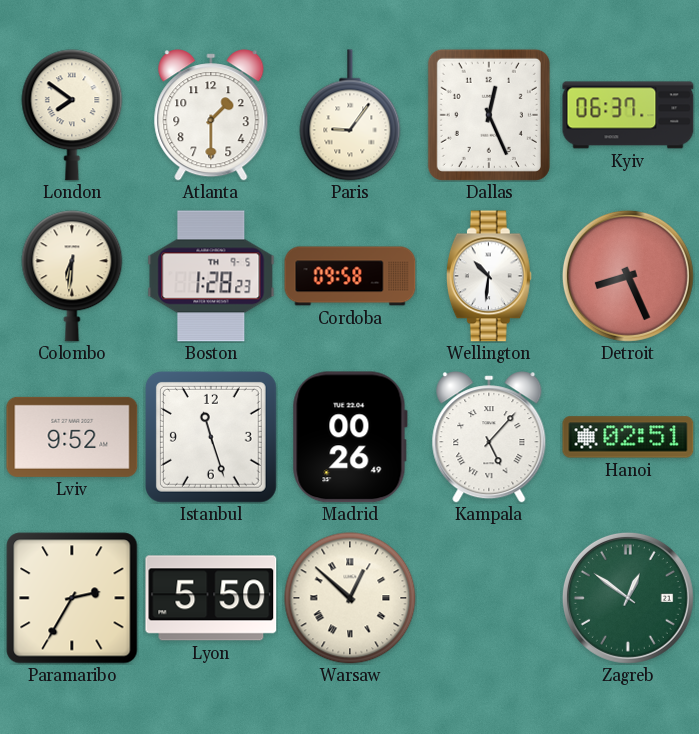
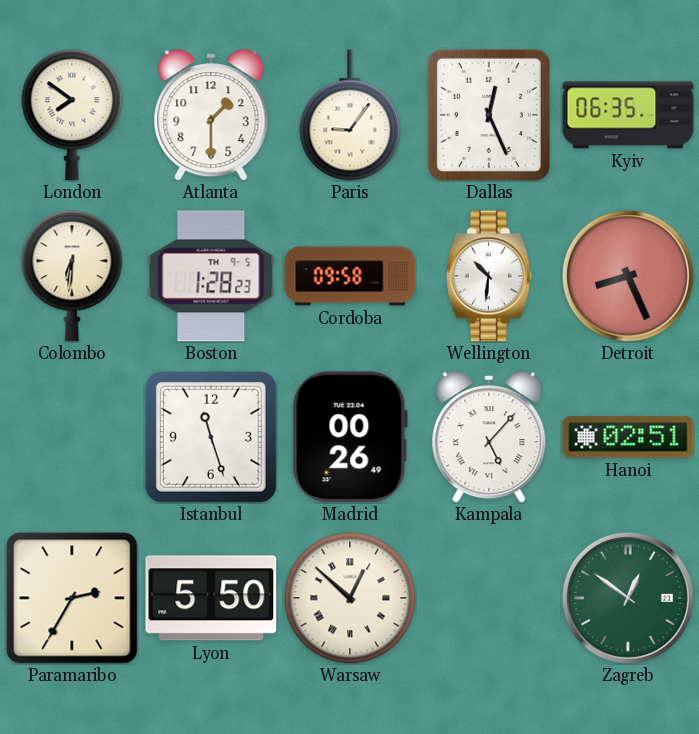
Kyiv: 06:37 -> 06:35
Lviv: 9:52 -> none
